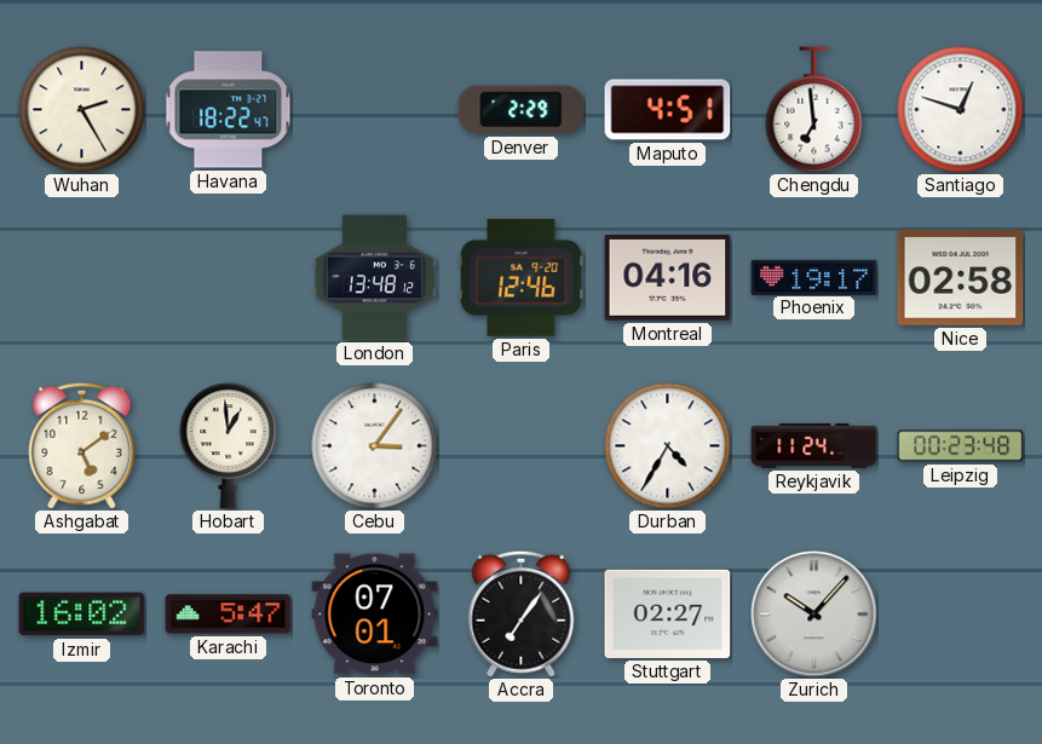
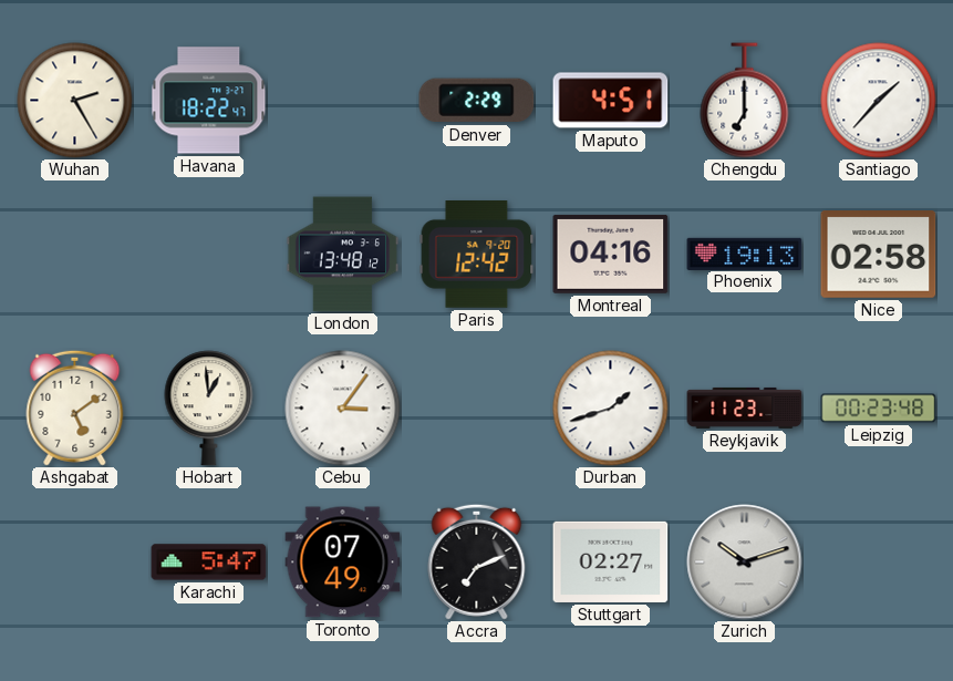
Chengdu: 6:59 -> 7:00
Santiago: 12:48 -> 1:37
Paris: 12:46 -> 12:42
Phoenix: 19:17 -> 19:13
Durban: 4:35 -> 1:42
Reykjavik: 11:24 -> 11:23
Izmir: 16:02 -> none
Toronto: 07:01 -> 07:49
Accra: 7:06 -> 7:11
Zurich: 10:07 -> 10:12
